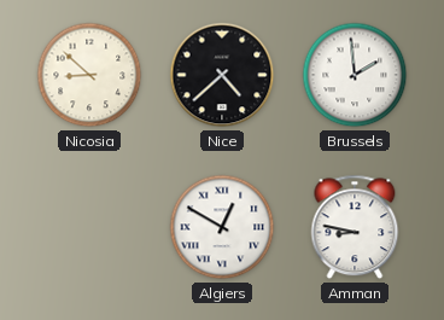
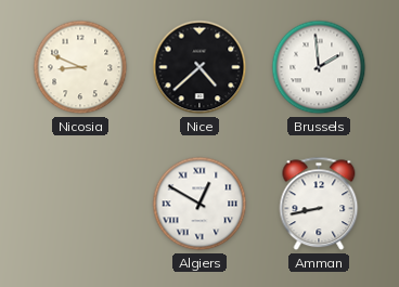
Nicosia: 8:52 -> 8:49
Amman: 8:47 -> 8:43
